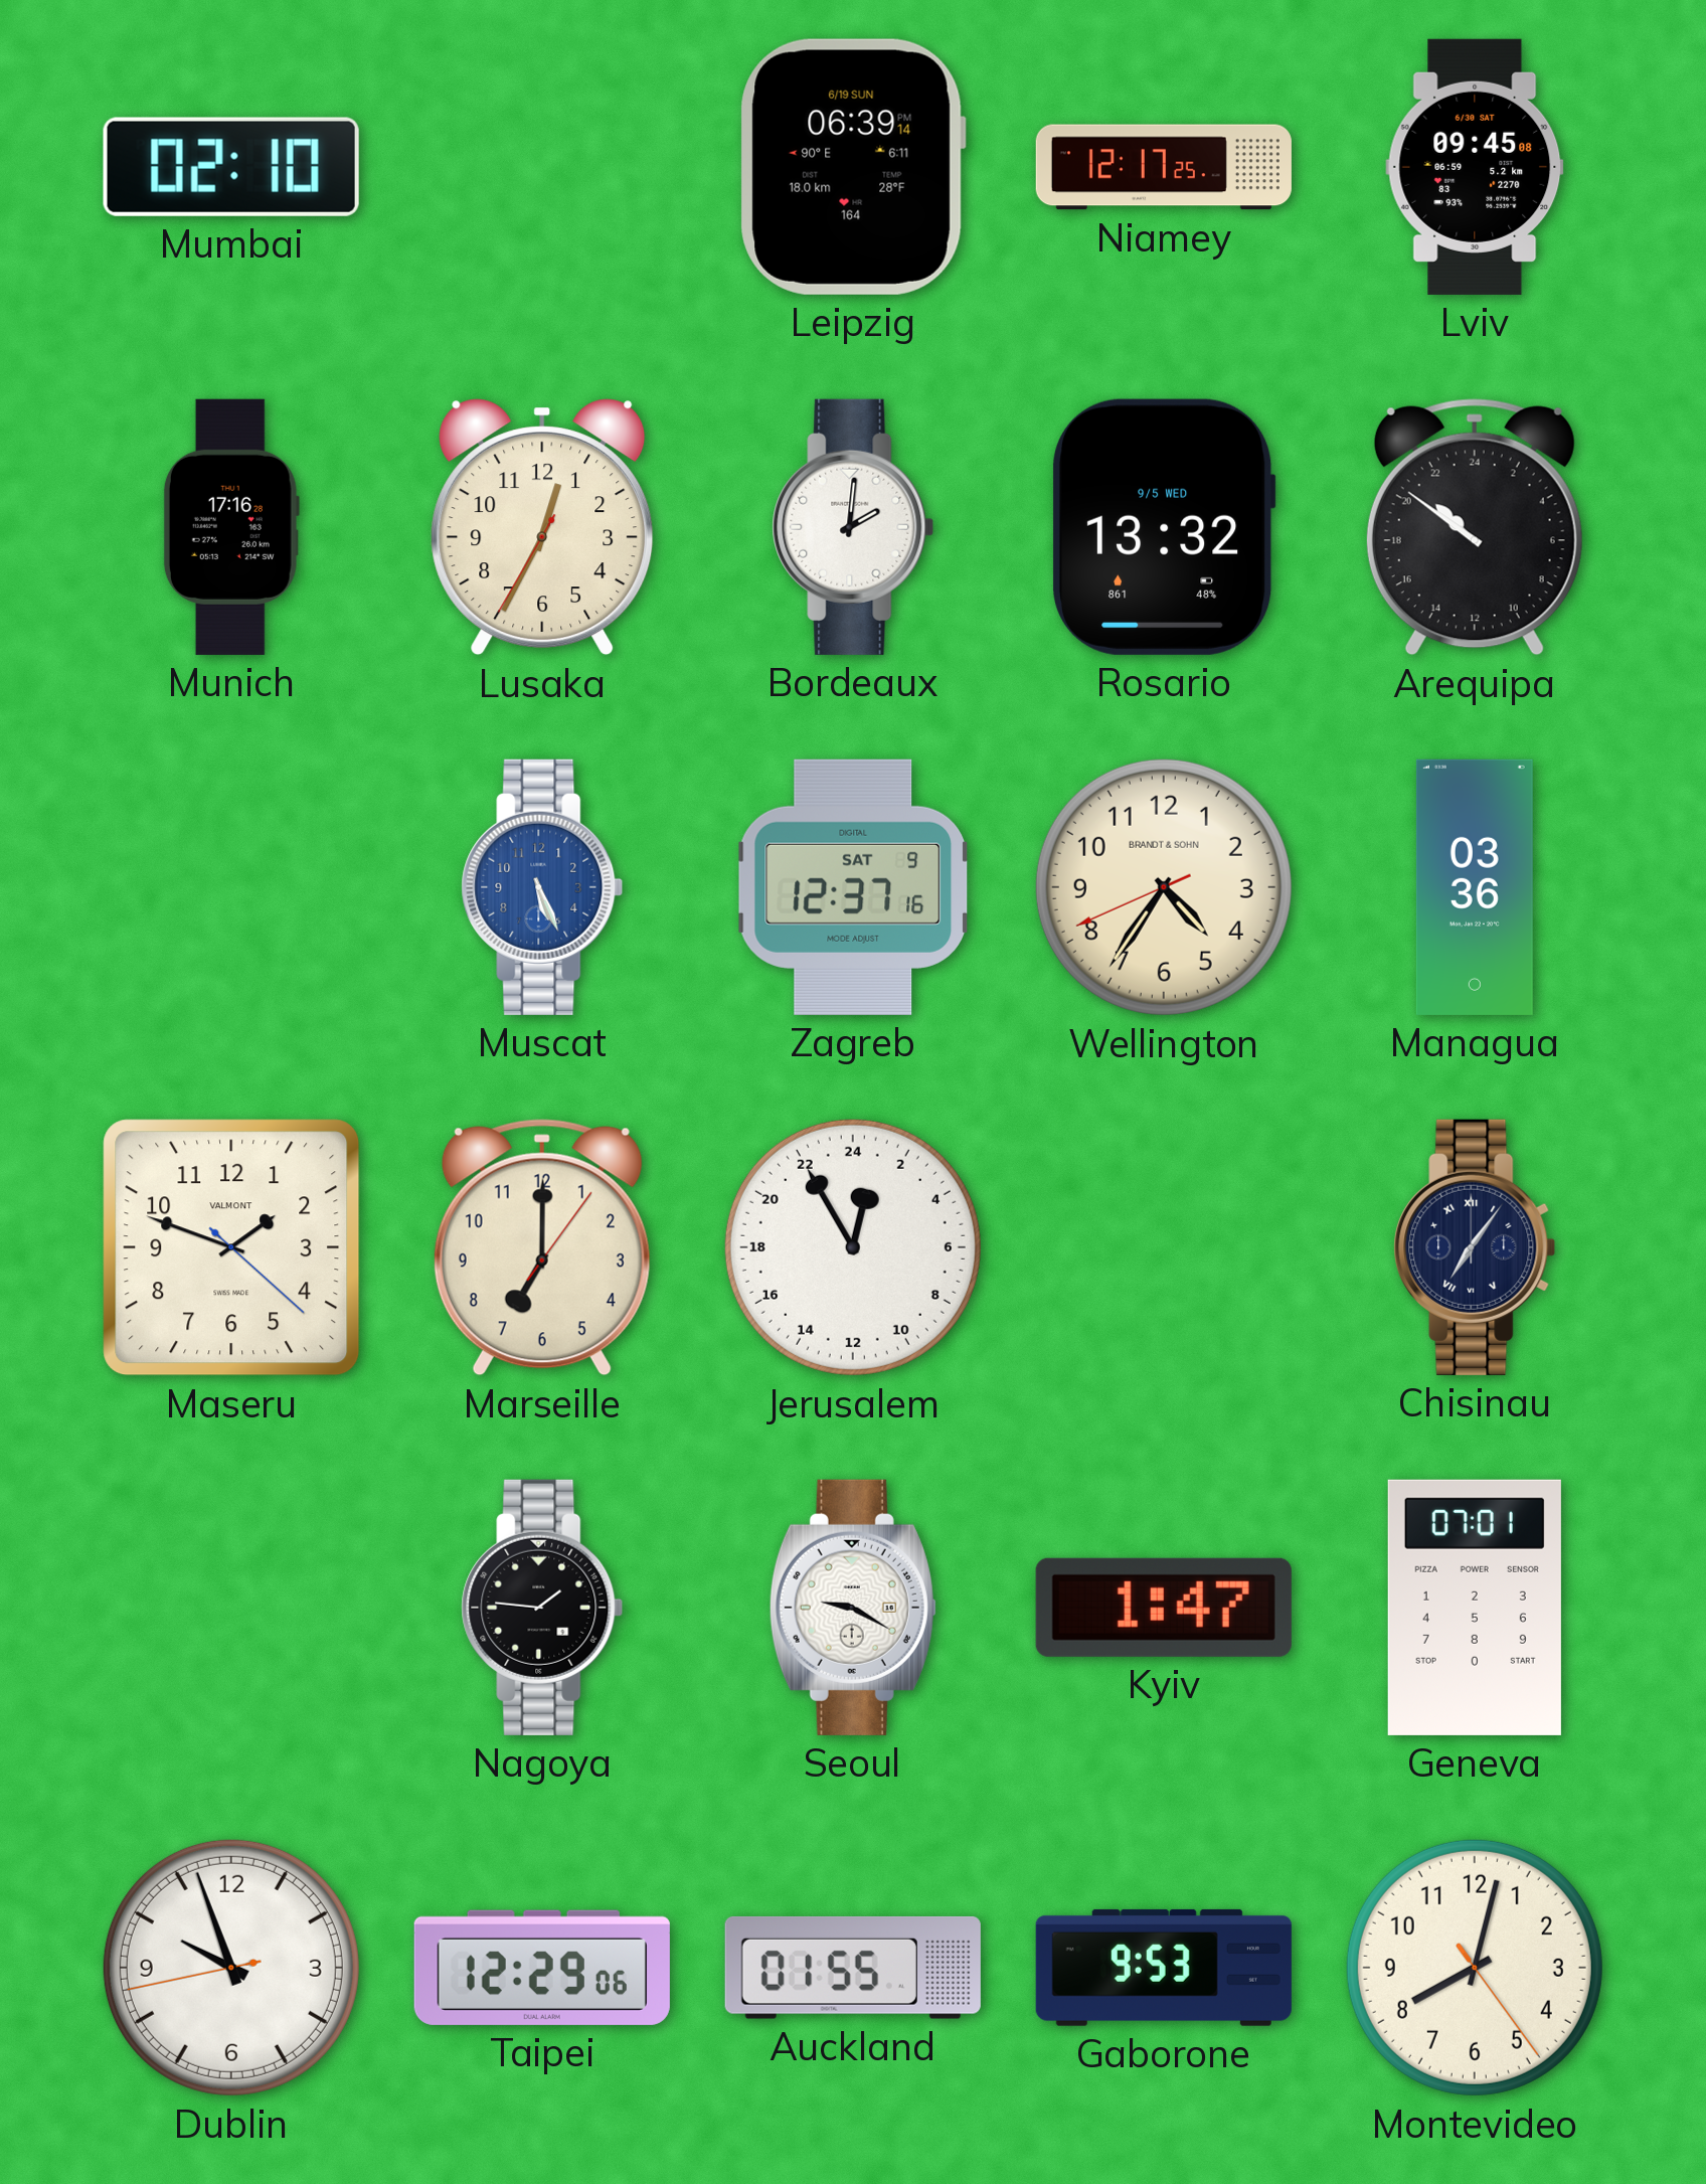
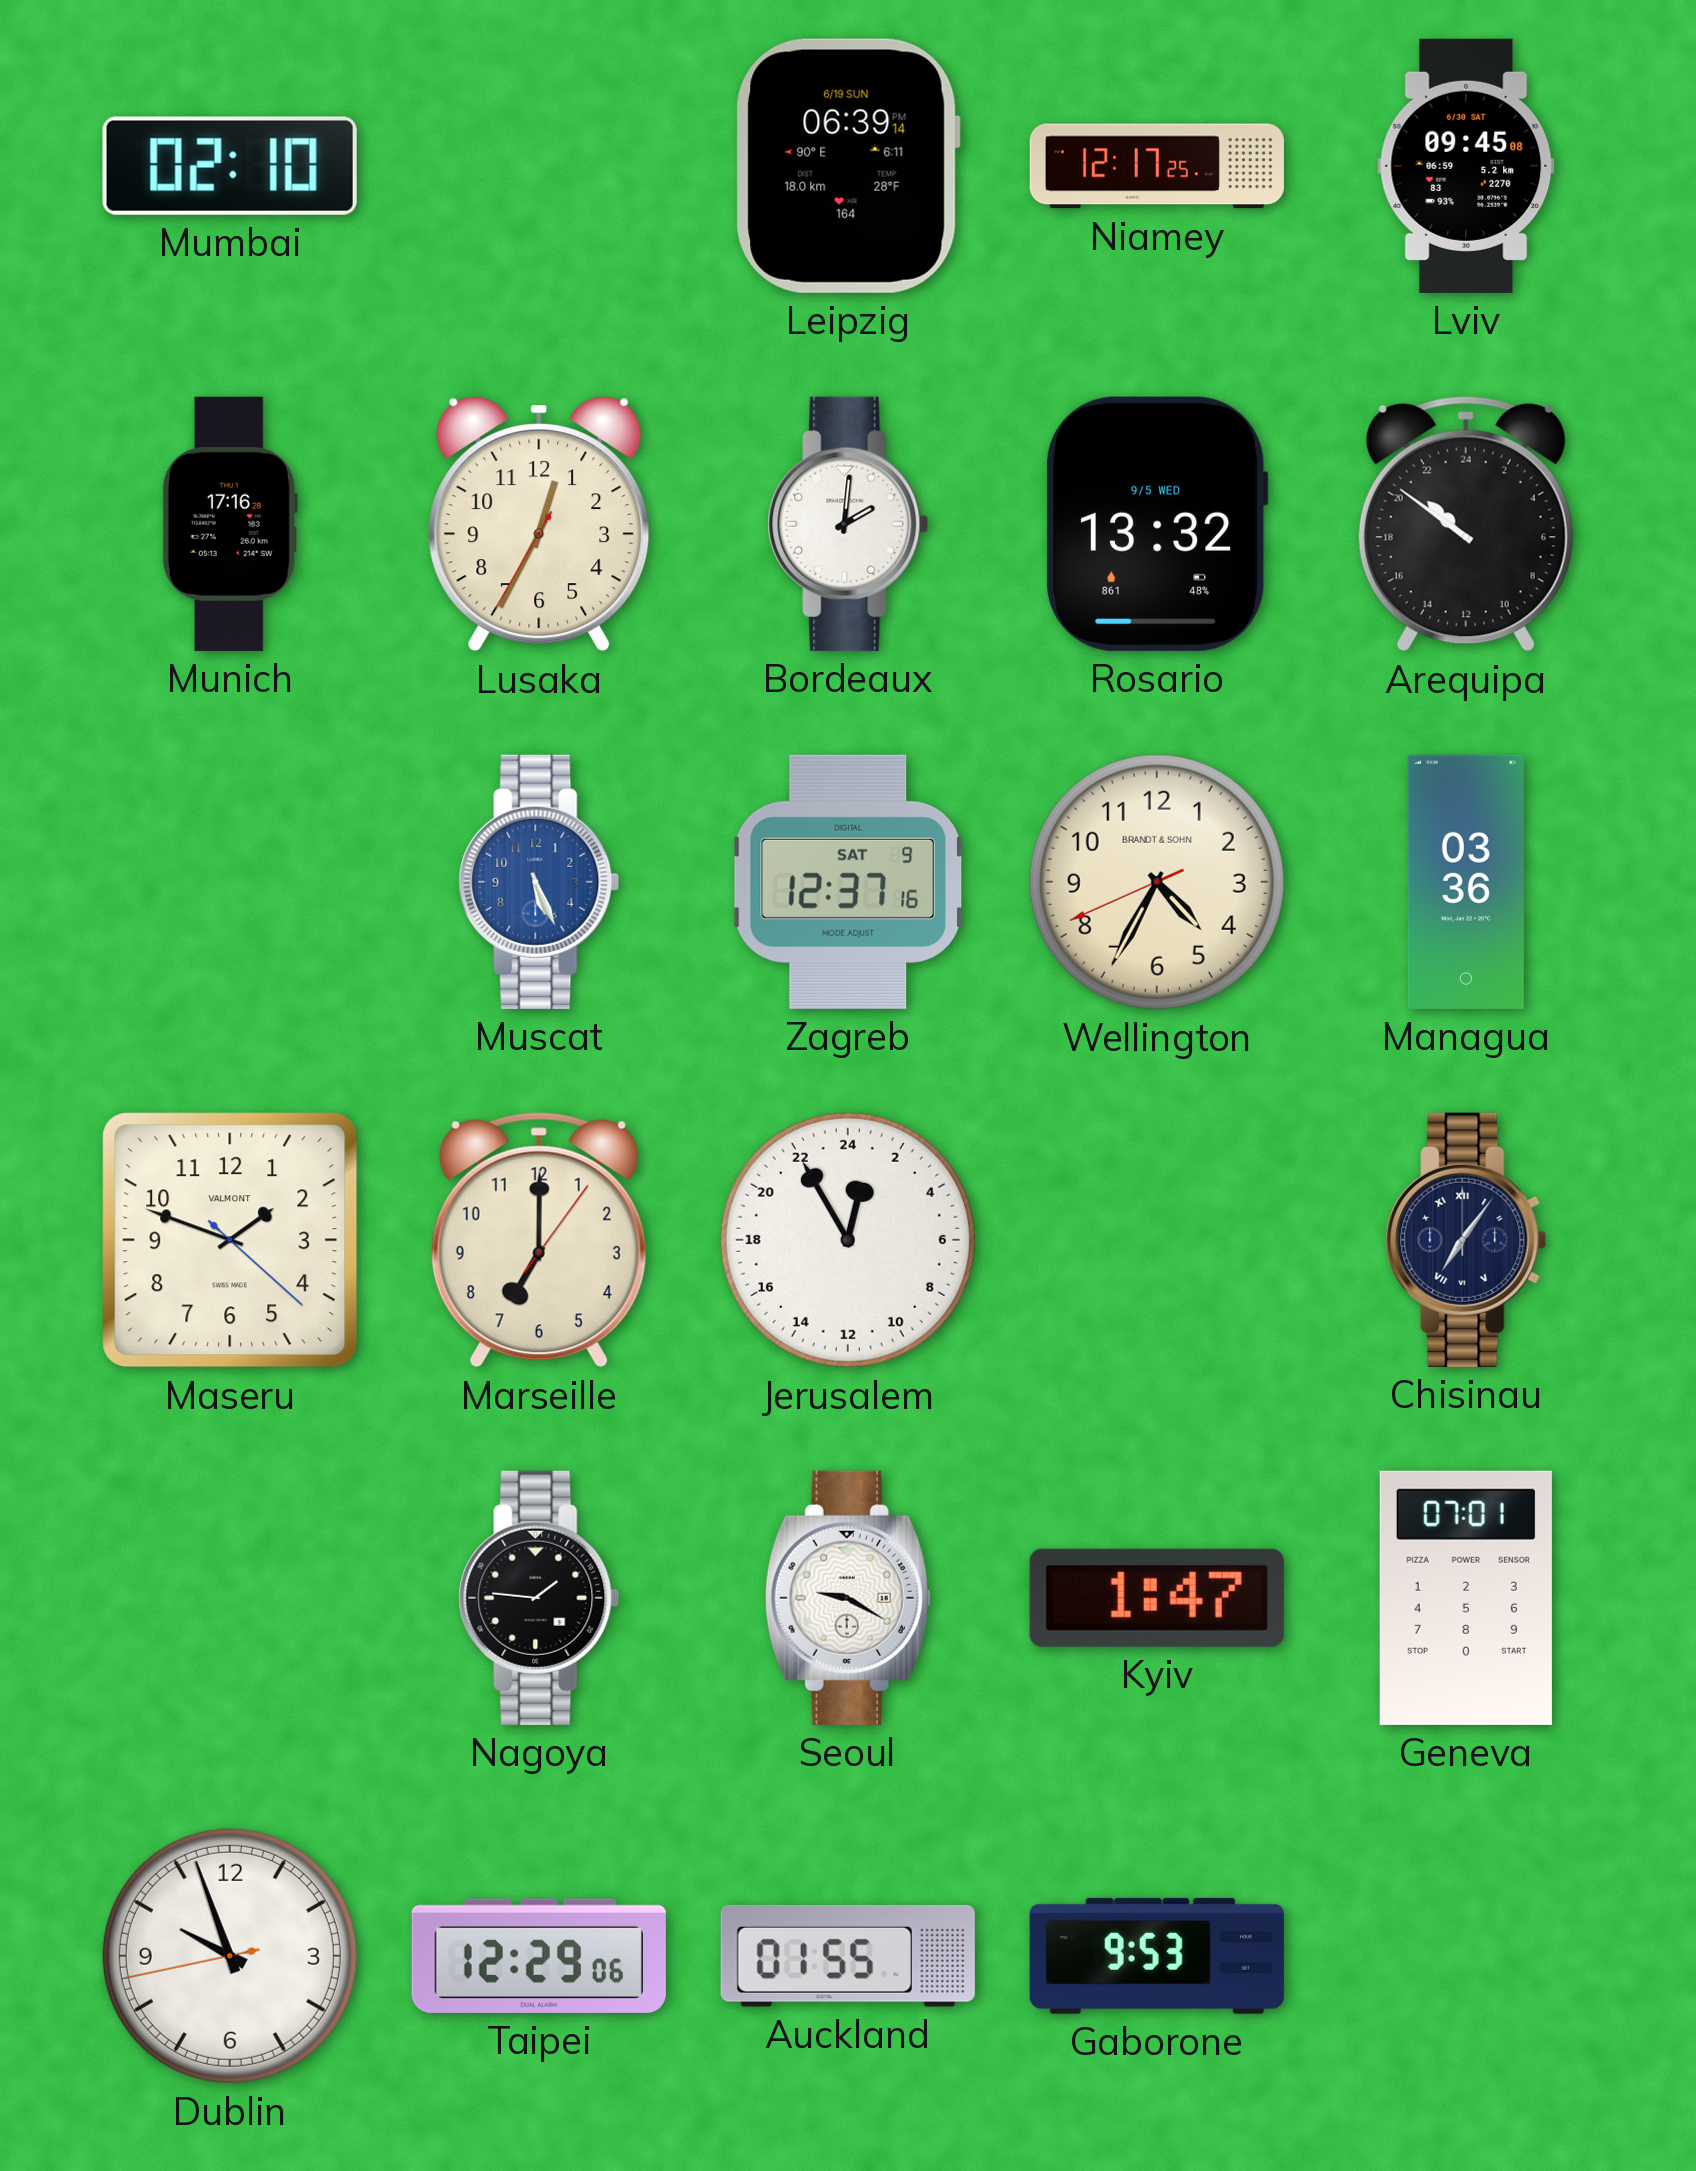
Wellington: 4:35 -> 4:34
Montevideo: 8:02 -> none
